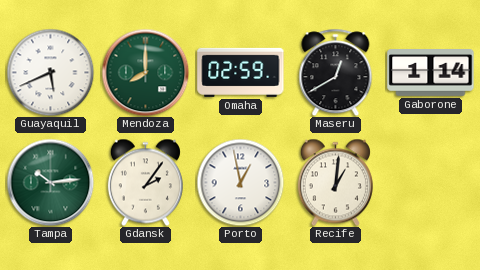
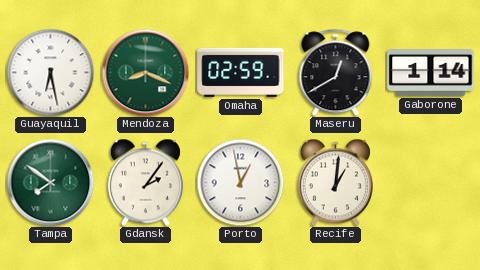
Guayaquil: 5:41 -> 6:28
Mendoza: 8:00 -> 8:19
Tampa: 10:14 -> 7:51
